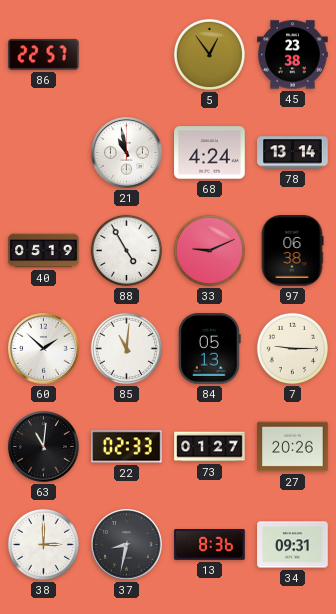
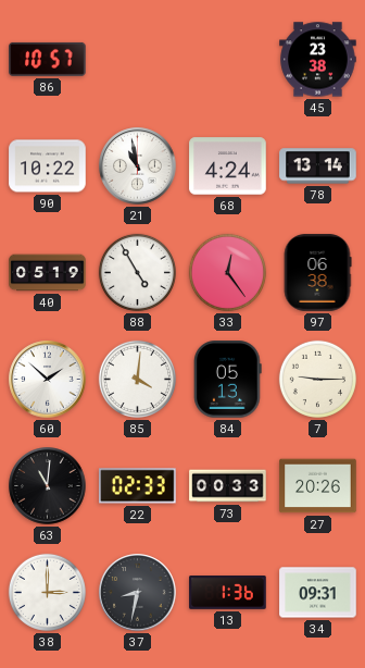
86: 22:57 -> 10:57
5: 12:54 -> none
90: none -> 10:22
33: 9:11 -> 12:24
85: 11:01 -> 4:01
73: 01:27 -> 00:33
13: 8:36 -> 1:36
